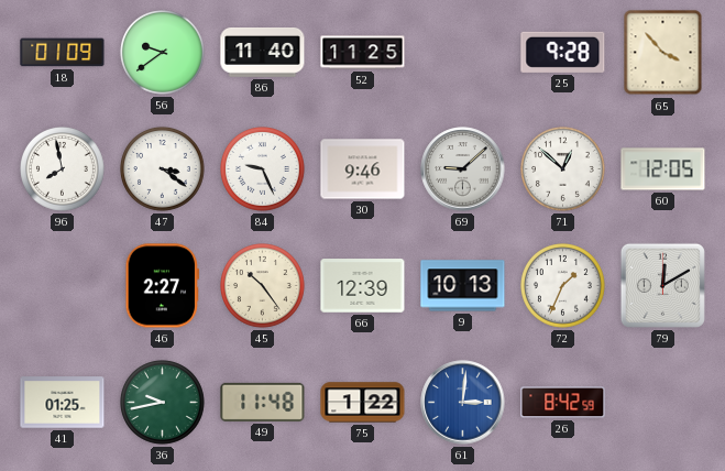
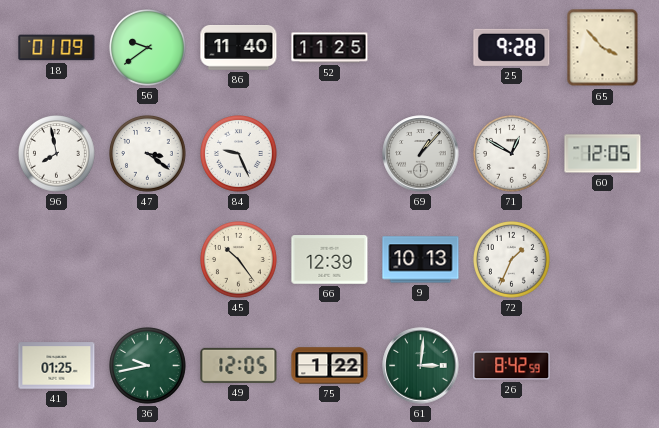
30: 9:46 -> none
69: 9:08 -> 1:07
71: 12:52 -> 12:50
46: 2:27 -> none
79: 12:10 -> none
49: 11:48 -> 12:05
61 dial: blue -> green
